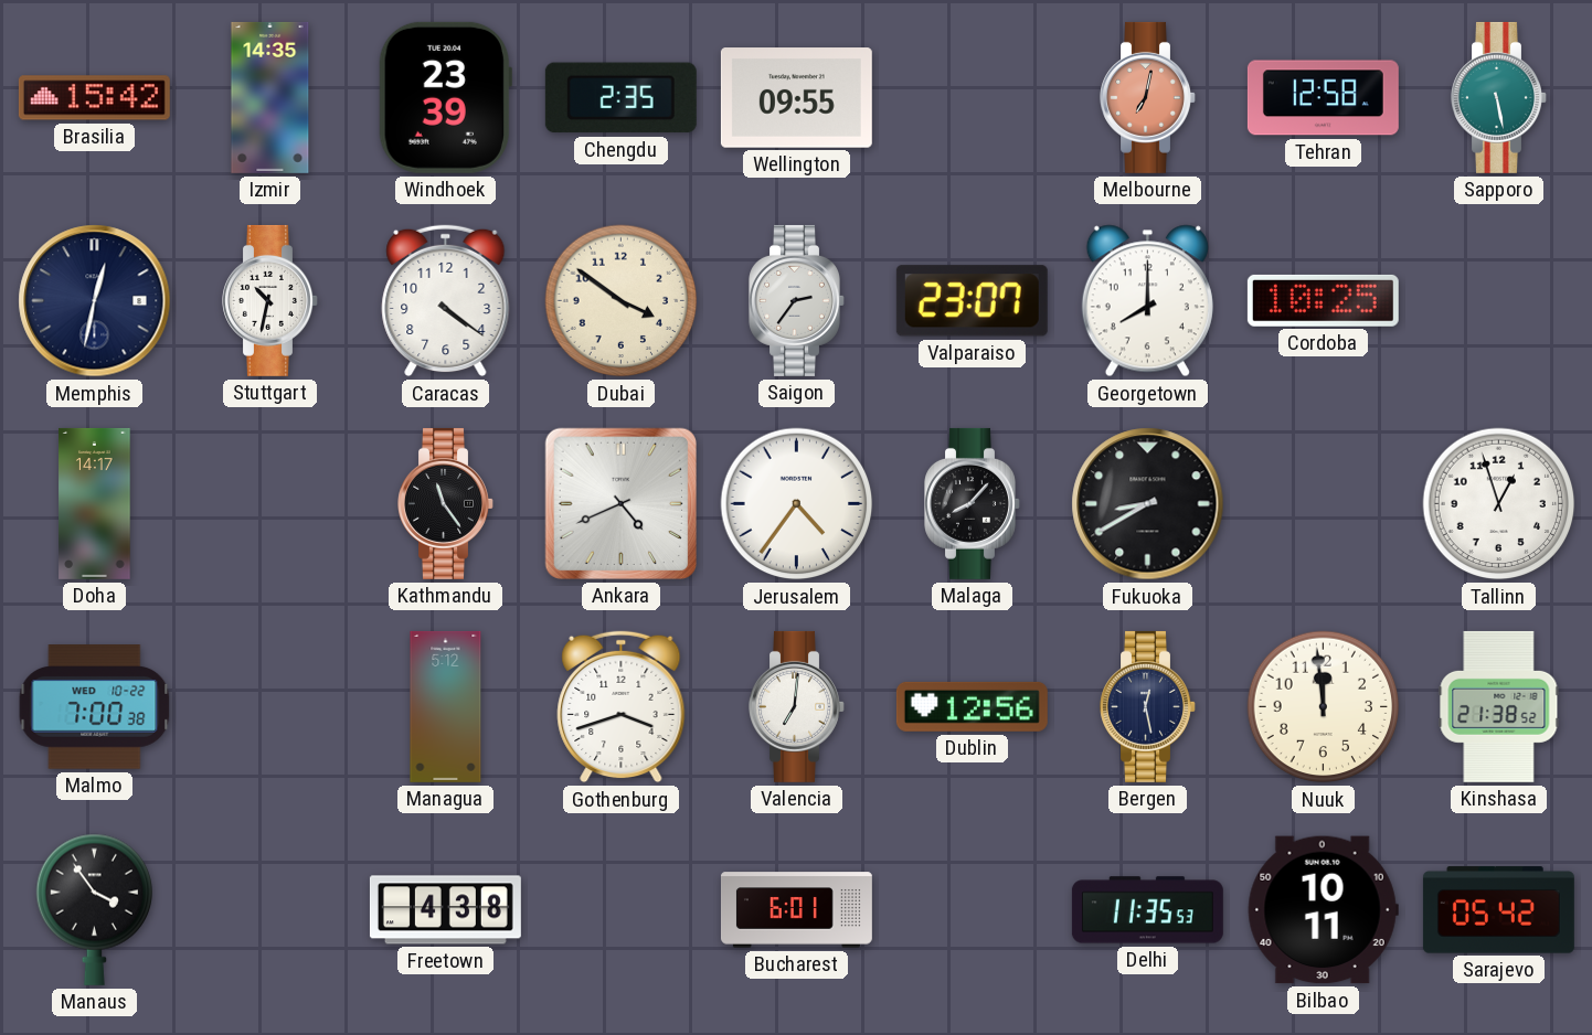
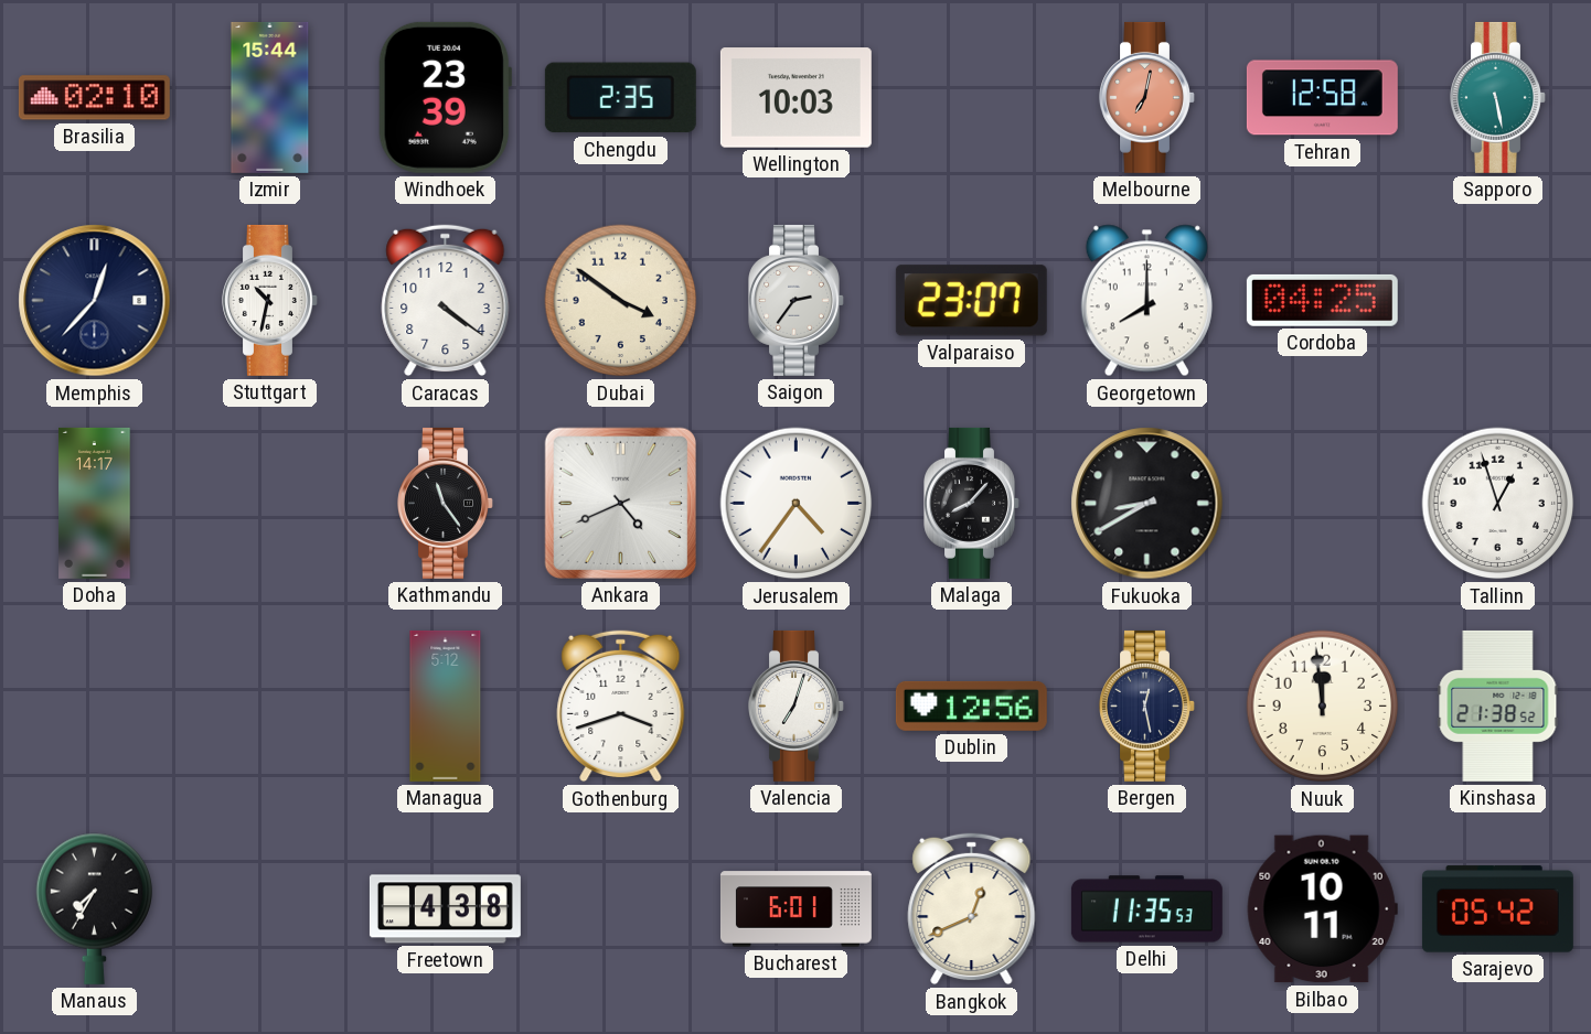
Brasilia: 15:42 -> 02:10
Izmir: 14:35 -> 15:44
Wellington: 09:55 -> 10:03
Memphis: 12:32 -> 12:37
Cordoba: 10:25 -> 04:25
Malmo: 7:00 -> none
Valencia: 7:01 -> 7:03
Manaus: 3:54 -> 7:35
Bangkok: none -> 12:41
